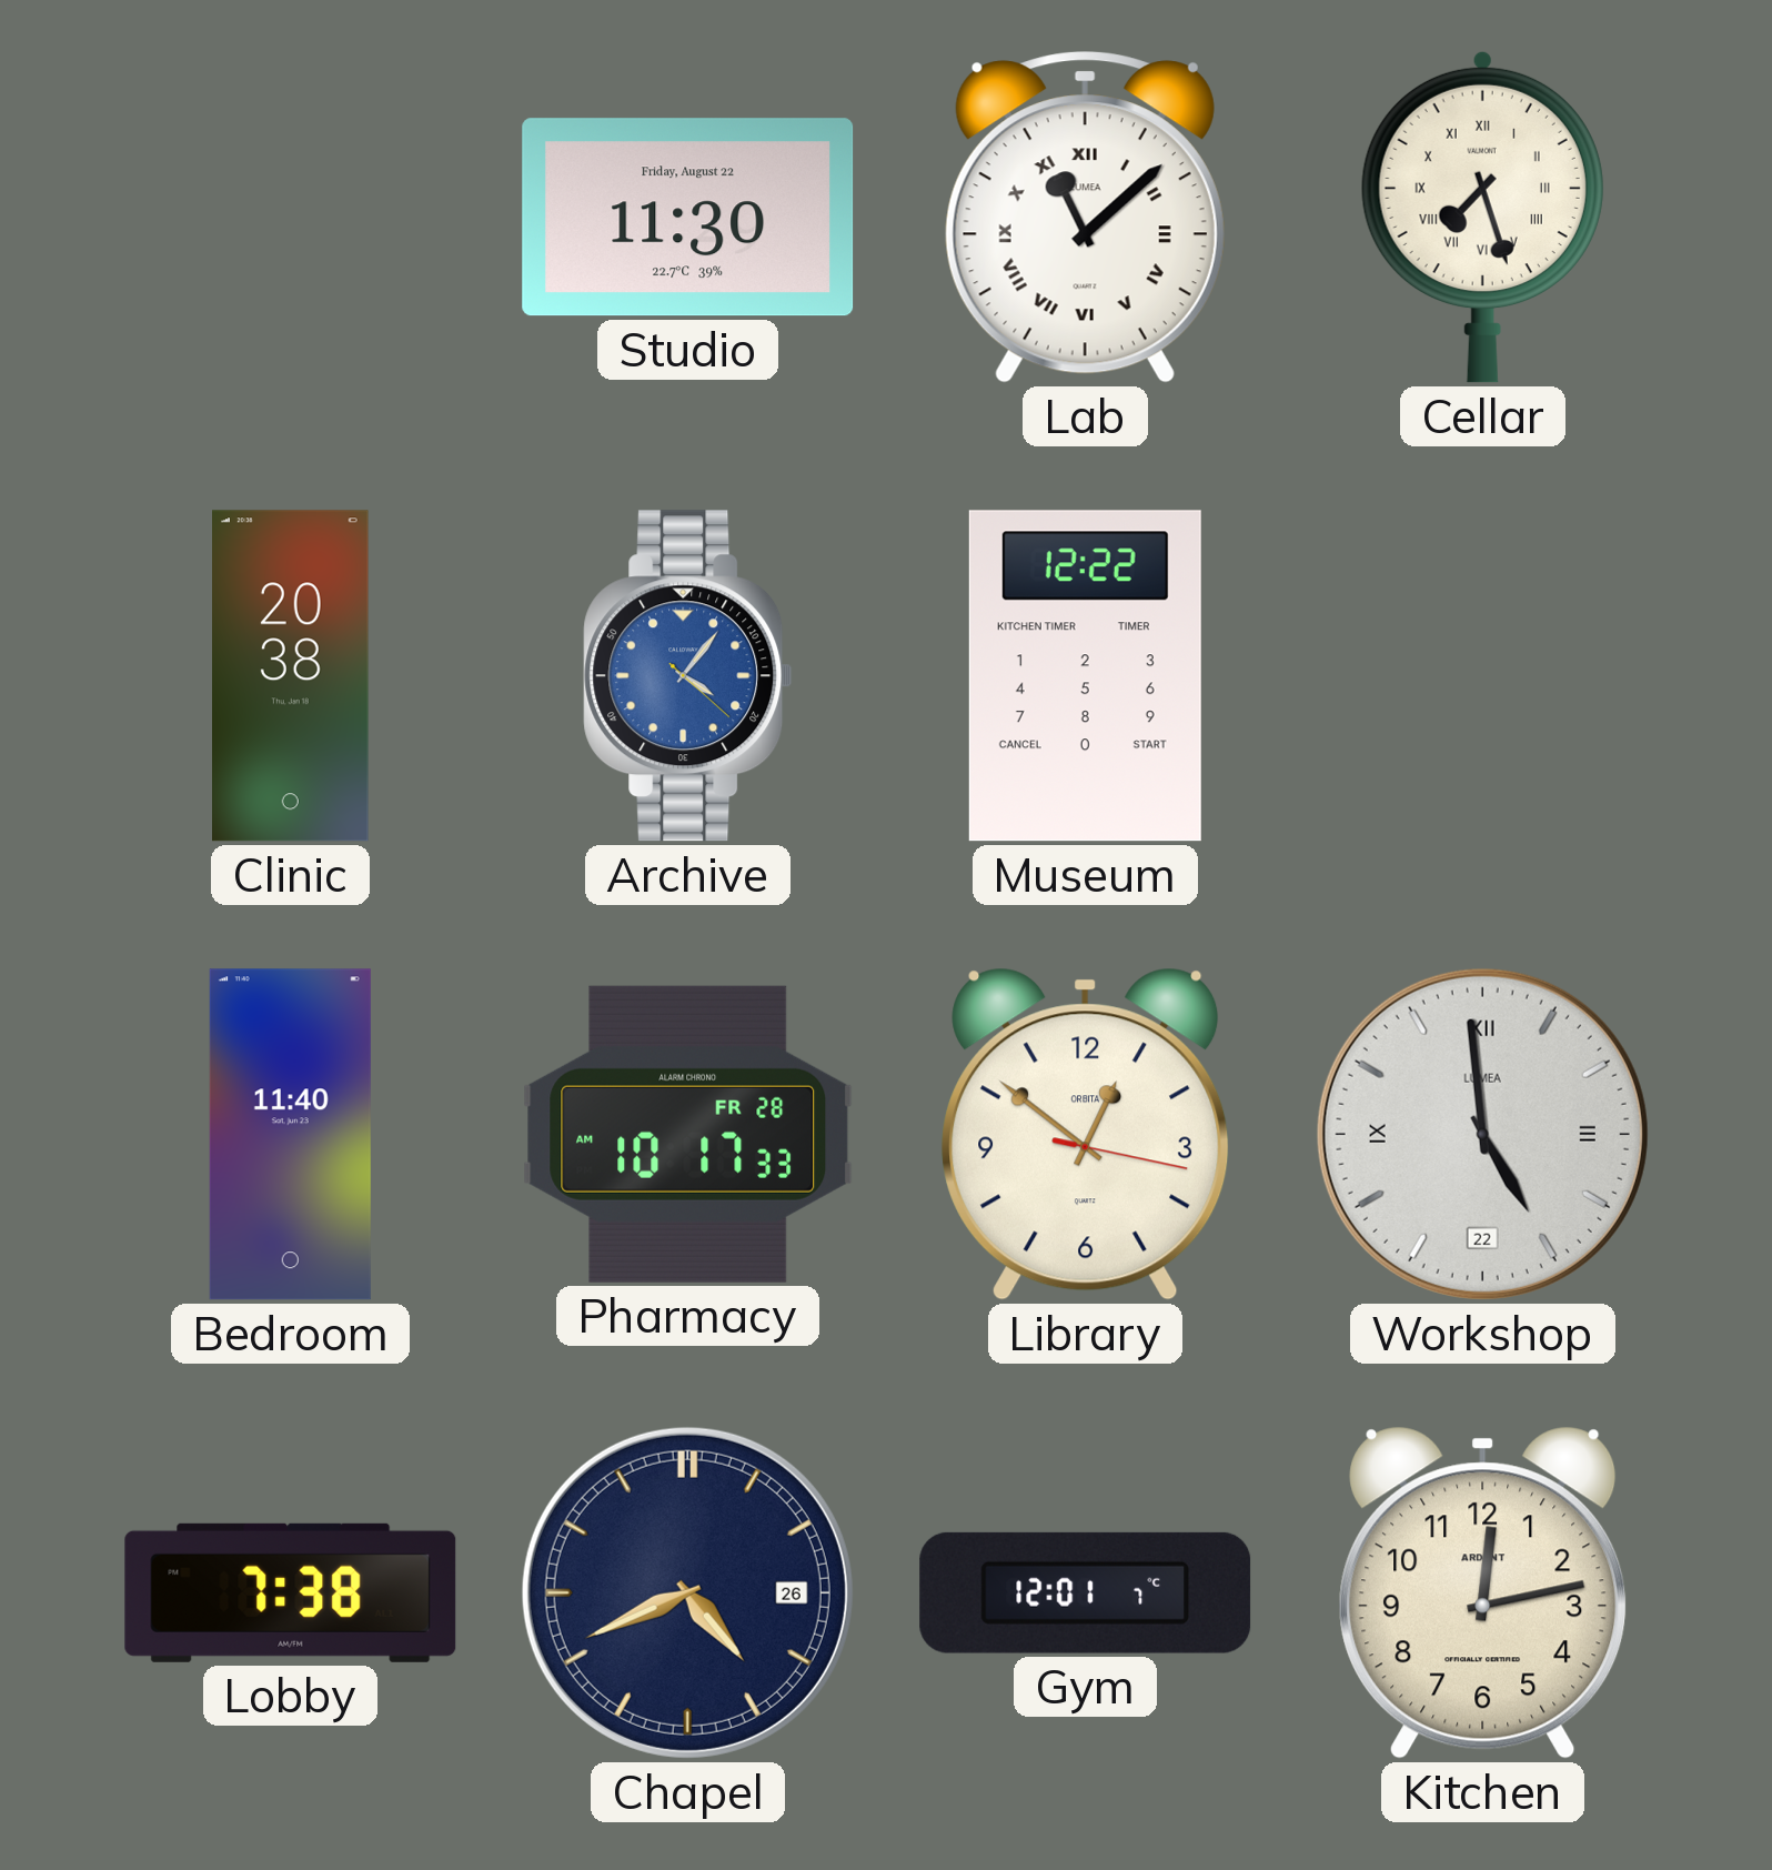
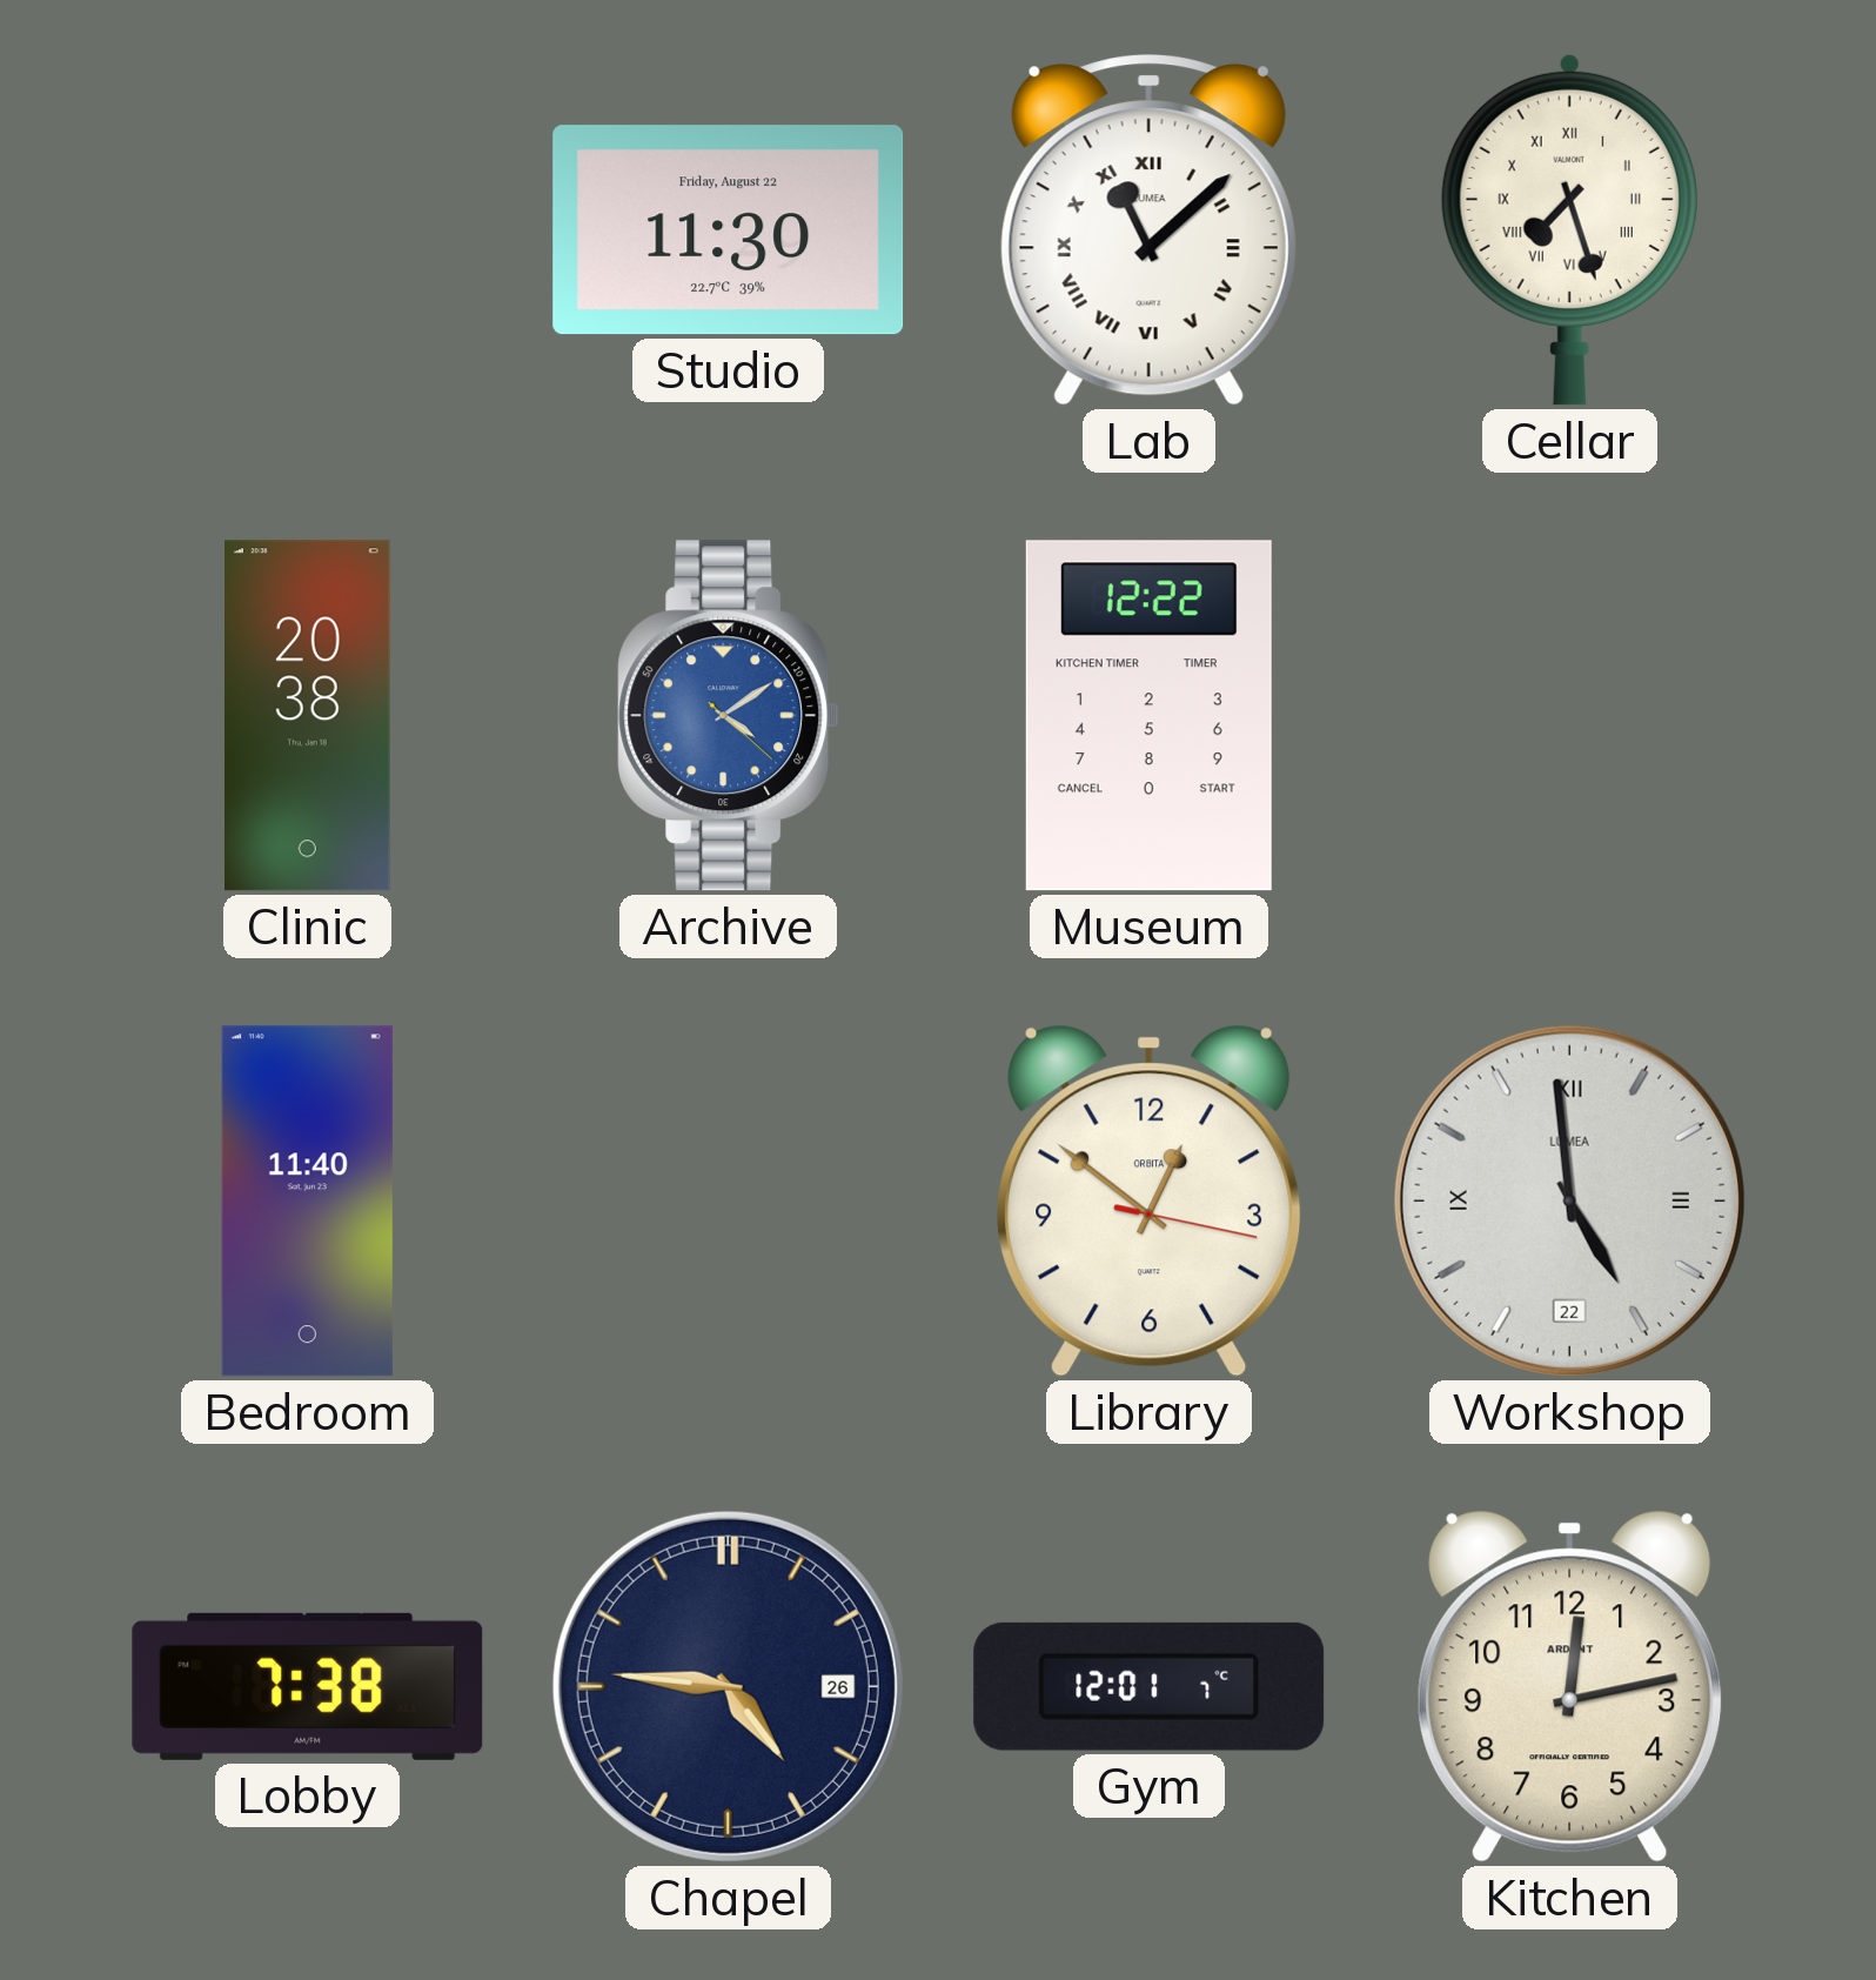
Archive: 4:06 -> 4:09
Pharmacy: 10:17 -> none
Chapel: 4:41 -> 4:46
